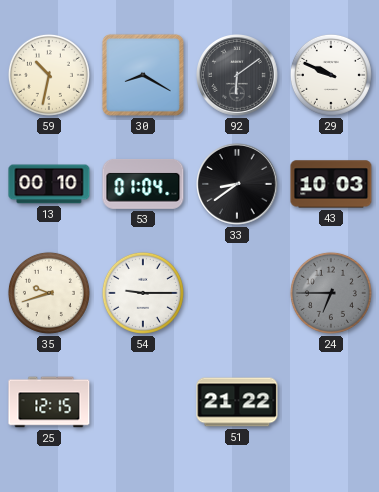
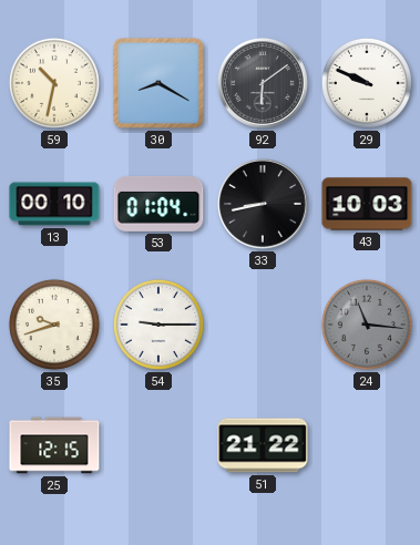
33: 8:39 -> 8:43
24: 6:45 -> 11:16
